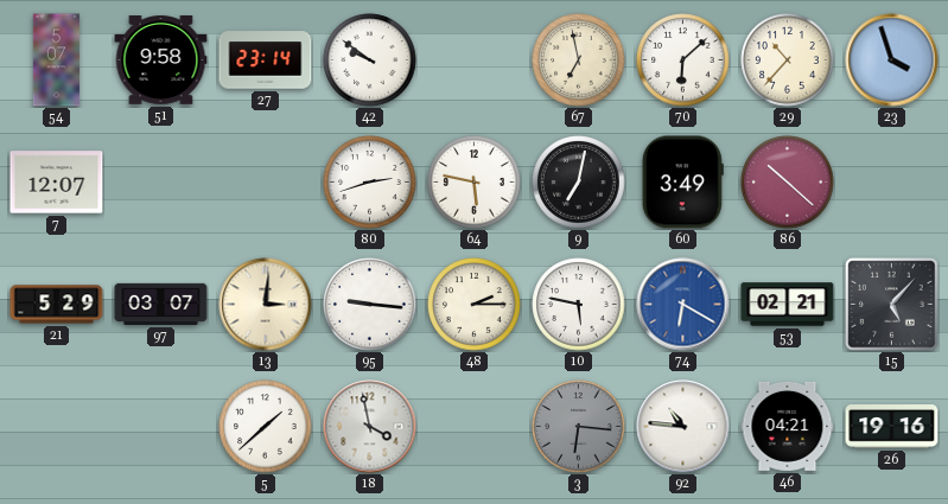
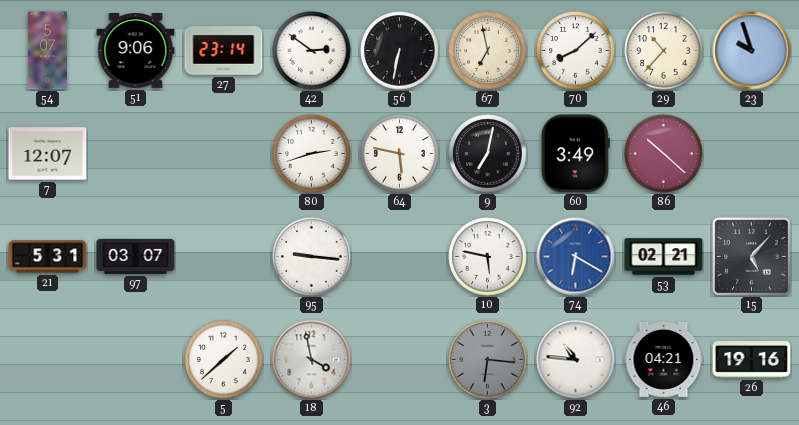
51: 9:58 -> 9:06
42: 9:51 -> 2:51
56: none -> 6:32
70: 6:08 -> 8:08
23: 3:57 -> 9:57
21: 5:29 -> 5:31
13: 3:01 -> none
48: 2:15 -> none
